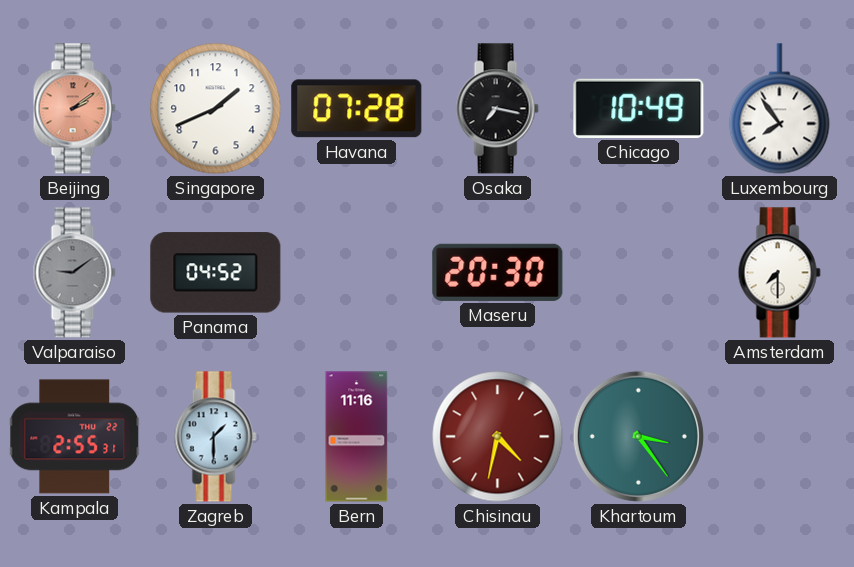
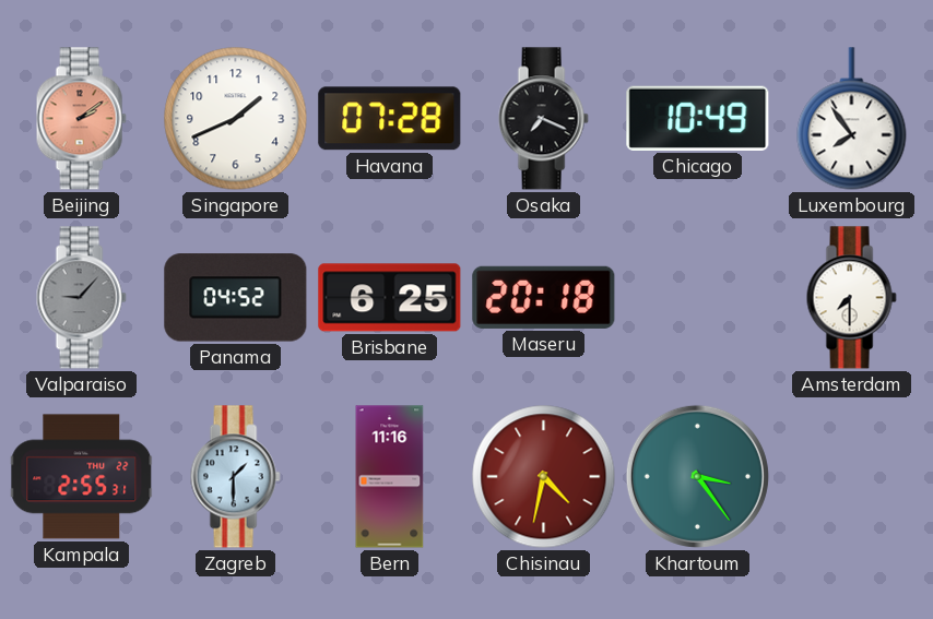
Osaka: 7:17 -> 7:19
Valparaiso: 9:09 -> 9:07
Brisbane: none -> 6:25
Maseru: 20:30 -> 20:18
